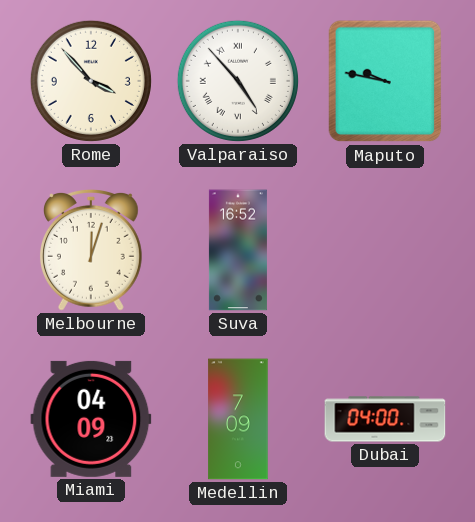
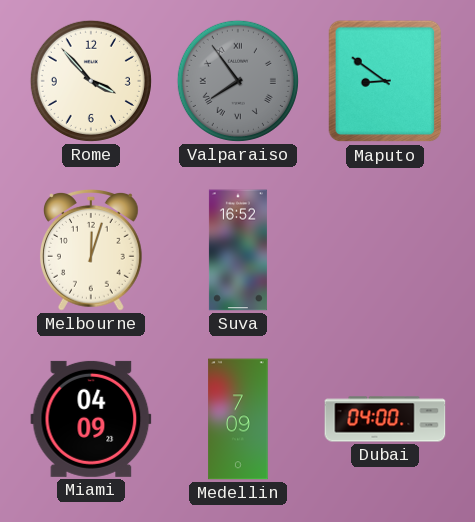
Valparaiso: 4:53 -> 7:54
Valparaiso dial: white -> grey
Maputo: 9:47 -> 8:51
